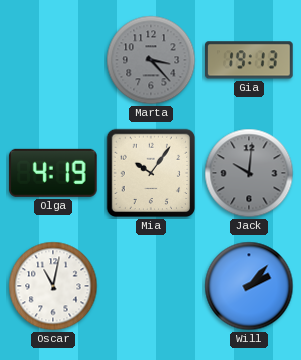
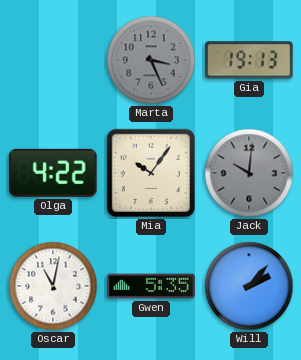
Marta: 3:23 -> 3:26
Olga: 4:19 -> 4:22
Gwen: none -> 5:35
